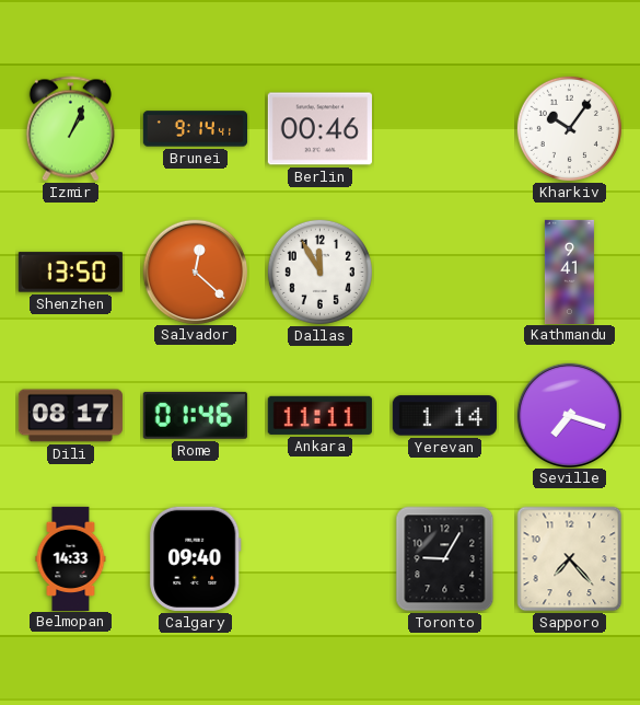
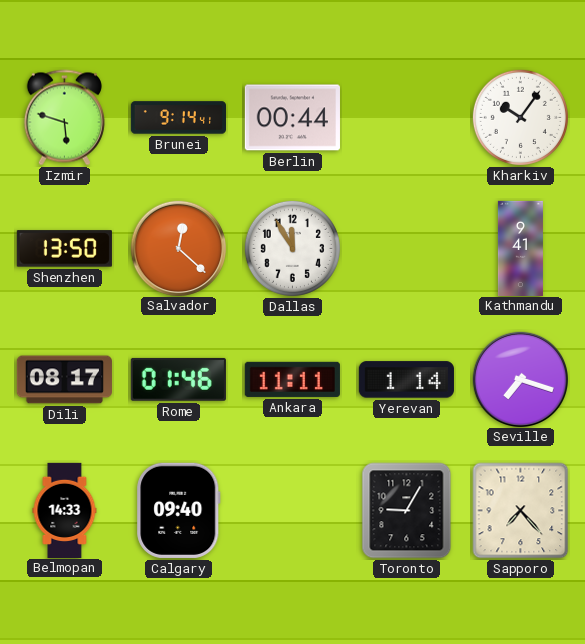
Izmir: 1:04 -> 5:48
Berlin: 00:46 -> 00:44
